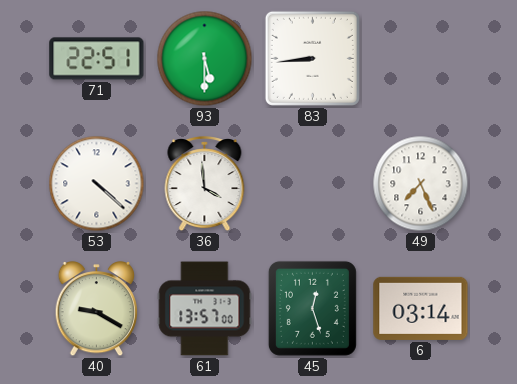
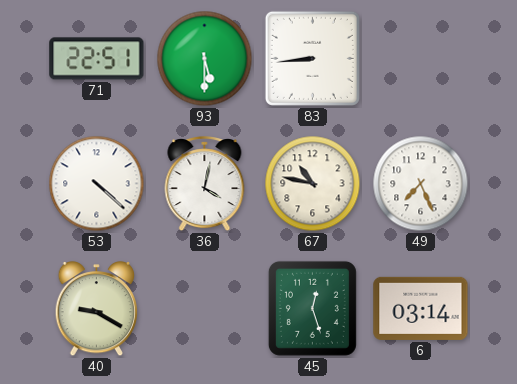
36: 3:59 -> 4:02
67: none -> 10:47
61: 13:57 -> none
